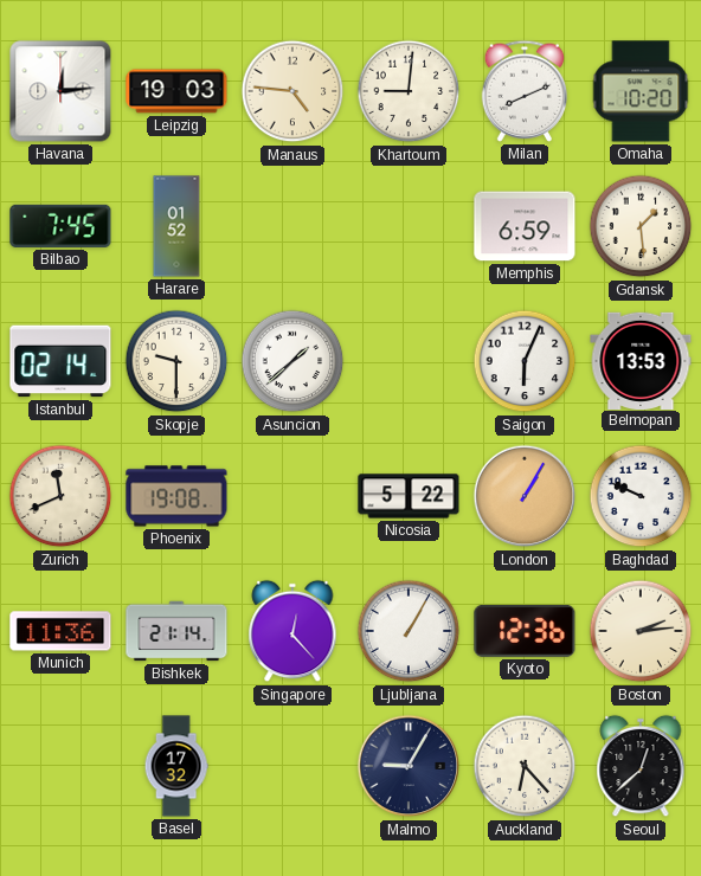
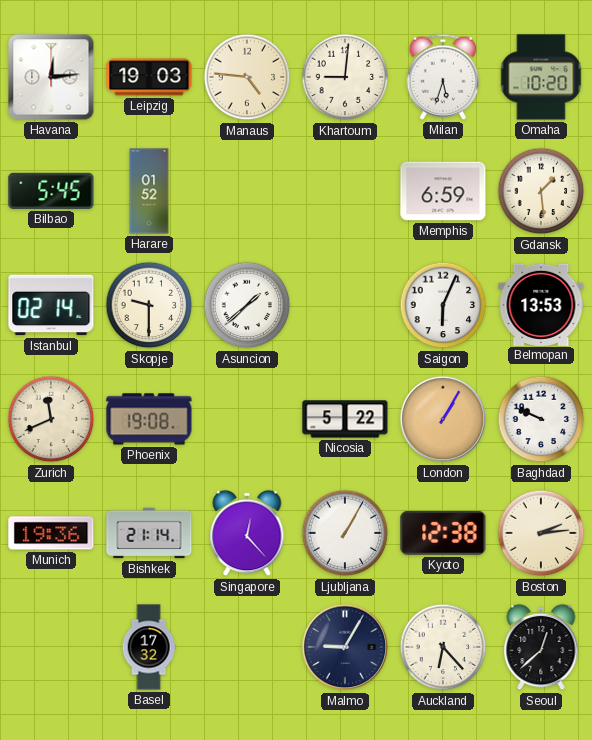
Milan: 8:11 -> 5:33
Bilbao: 7:45 -> 5:45
Munich: 11:36 -> 19:36
Kyoto: 12:36 -> 12:38
